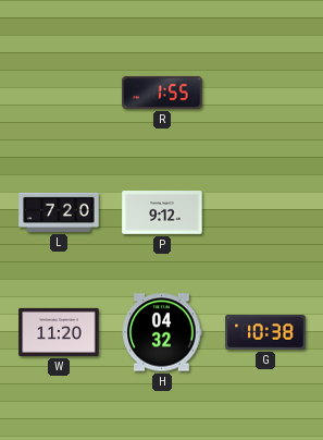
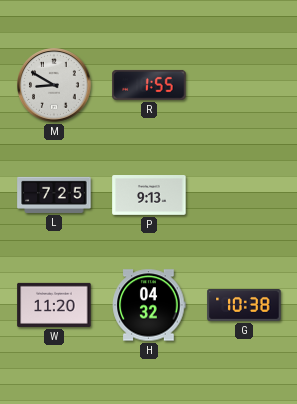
M: none -> 8:50
L: 7:20 -> 7:25
P: 9:12 -> 9:13
